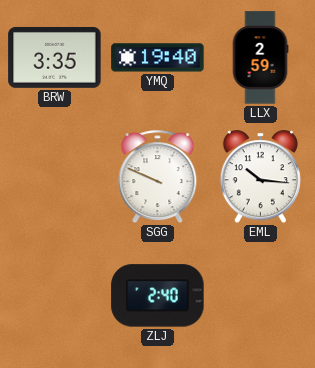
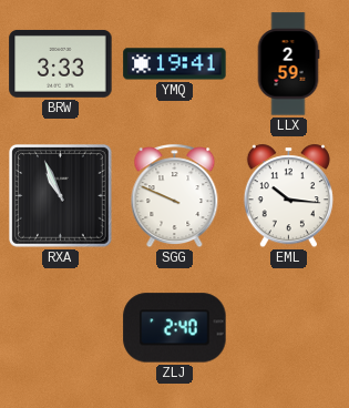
BRW: 3:35 -> 3:33
YMQ: 19:40 -> 19:41
RXA: none -> 10:56
